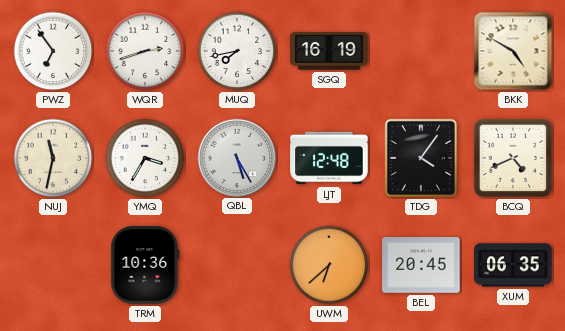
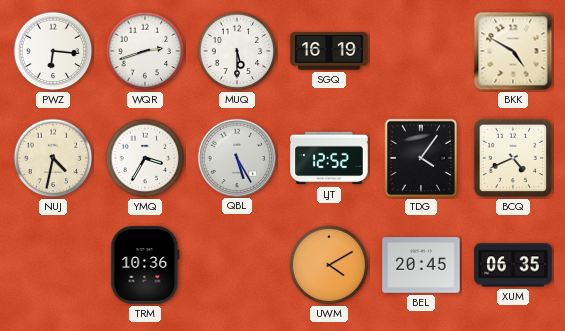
PWZ: 6:54 -> 6:16
MUQ: 7:43 -> 5:30
NUJ: 11:32 -> 4:32
LJT: 12:48 -> 12:52
UWM: 6:38 -> 4:10
